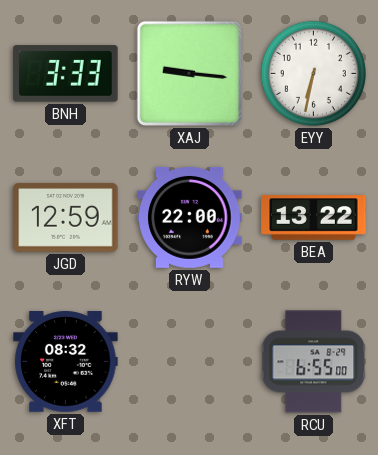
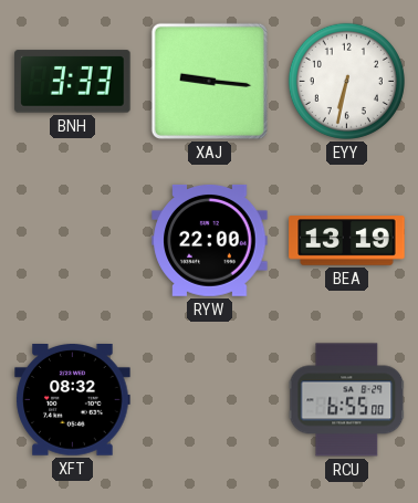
JGD: 12:59 -> none
BEA: 13:22 -> 13:19
